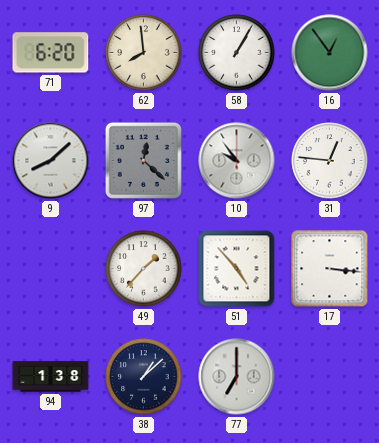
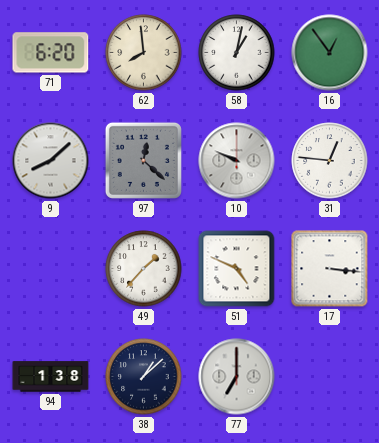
58: 1:05 -> 1:02
10: 9:54 -> 9:49
51: 4:53 -> 4:49
